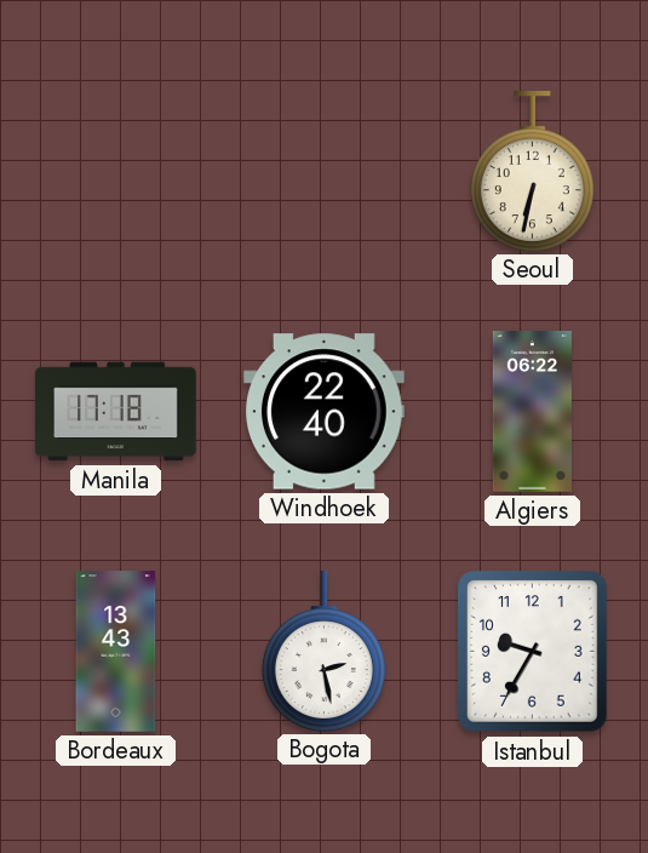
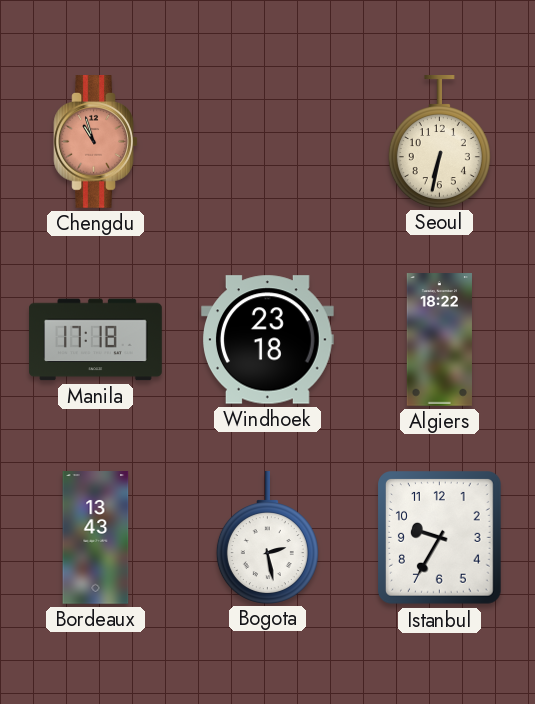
Chengdu: none -> 10:57
Windhoek: 22:40 -> 23:18
Algiers: 06:22 -> 18:22
